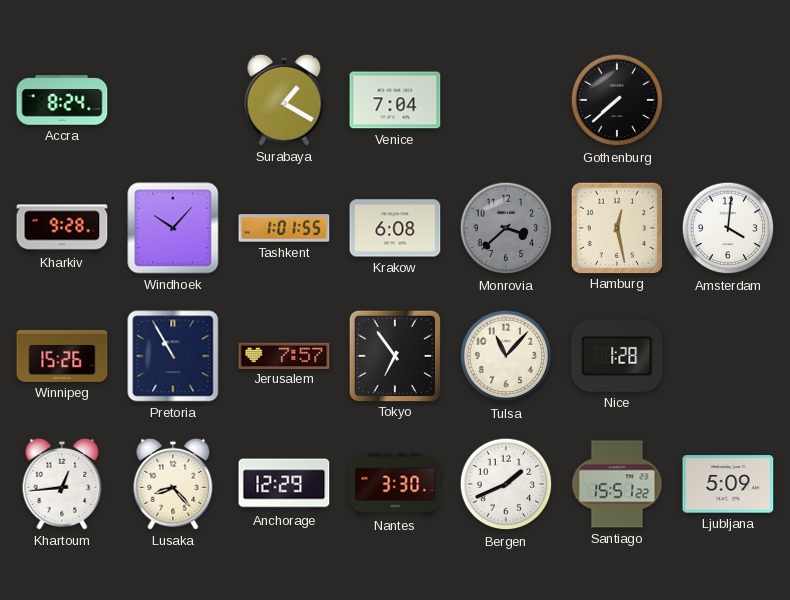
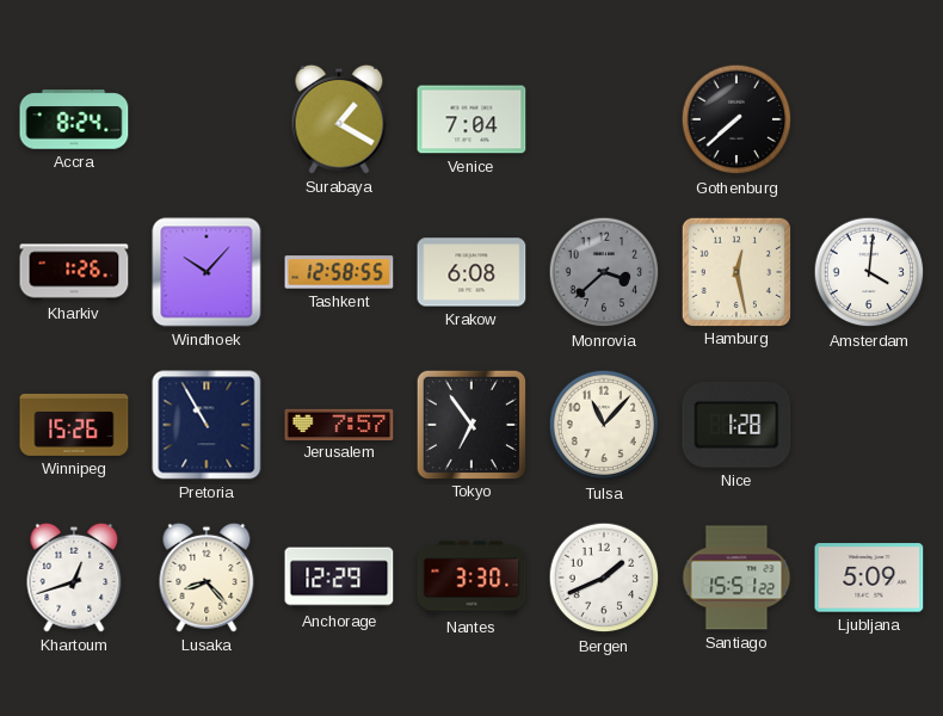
Kharkiv: 9:28 -> 1:26
Tashkent: 1:01 -> 12:58
Khartoum: 12:44 -> 12:42
